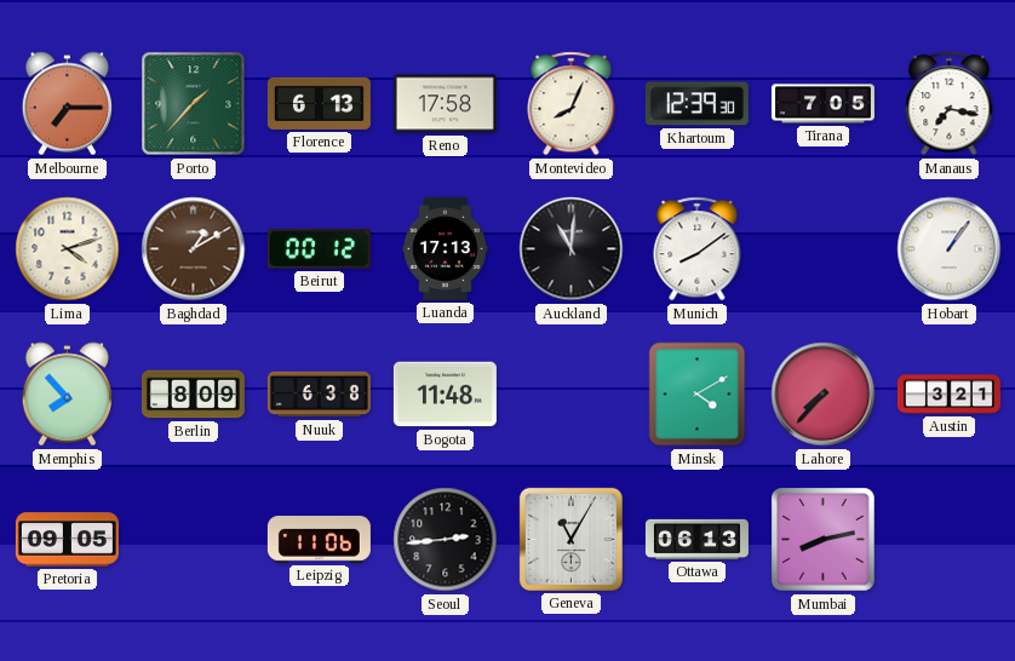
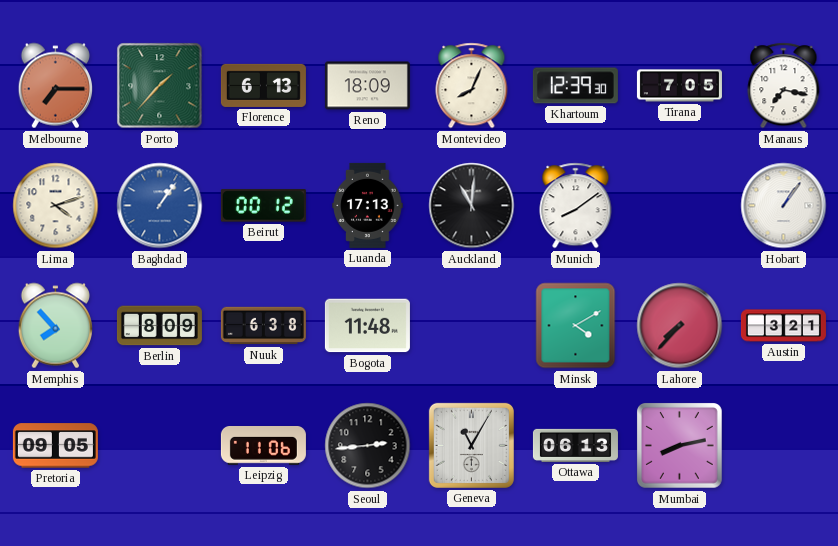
Reno: 17:58 -> 18:09
Baghdad: 1:10 -> 1:06
Baghdad dial: brown -> blue
